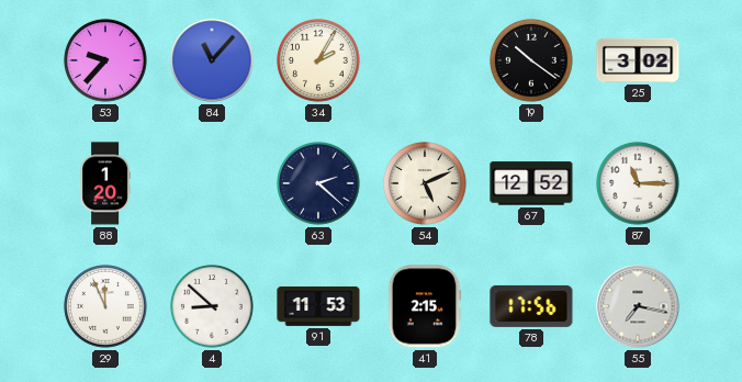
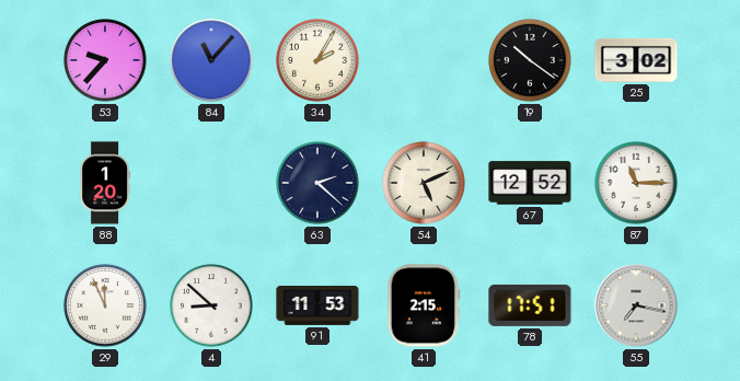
78: 17:56 -> 17:51
